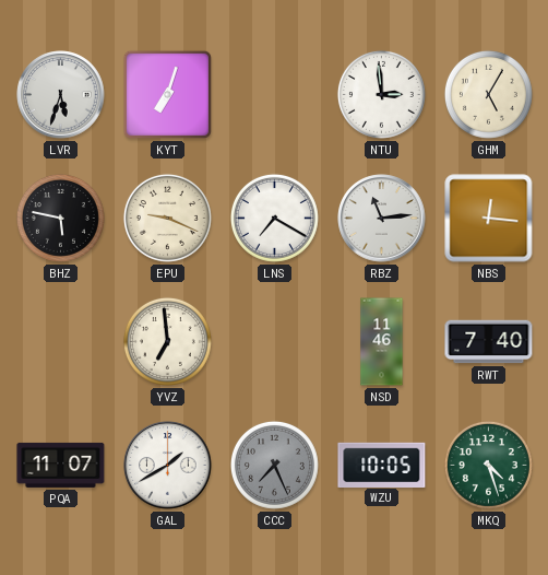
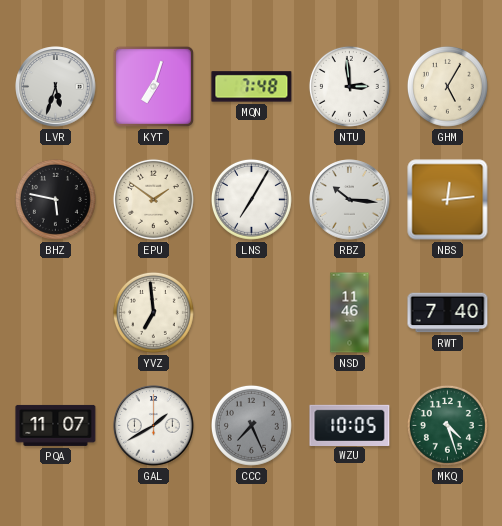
MQN: none -> 7:48
EPU: 9:19 -> 1:51
LNS: 7:20 -> 7:05
RBZ: 11:14 -> 10:16
NBS: 12:16 -> 12:14
